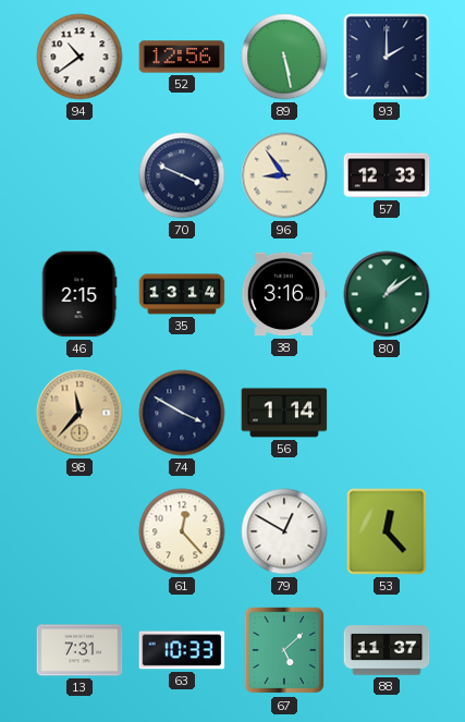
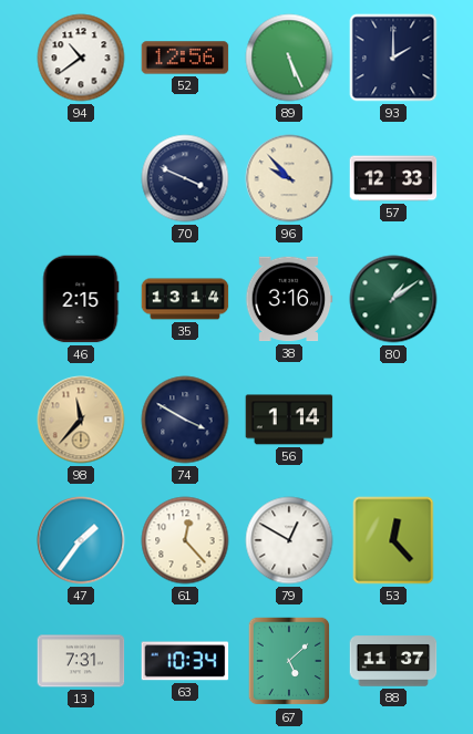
89: 5:28 -> 5:26
96: 8:54 -> 9:53
47: none -> 1:36
63: 10:33 -> 10:34
